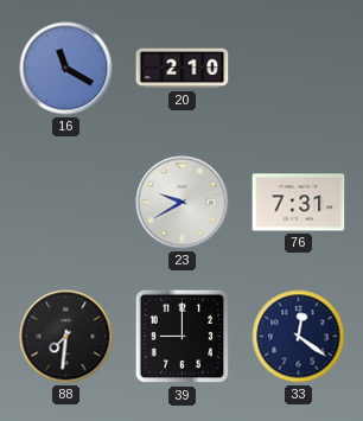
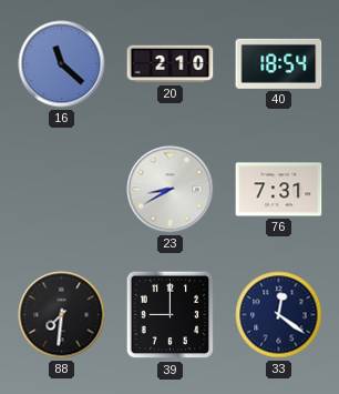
16: 11:20 -> 11:22
40: none -> 18:54
23: 9:40 -> 8:40
